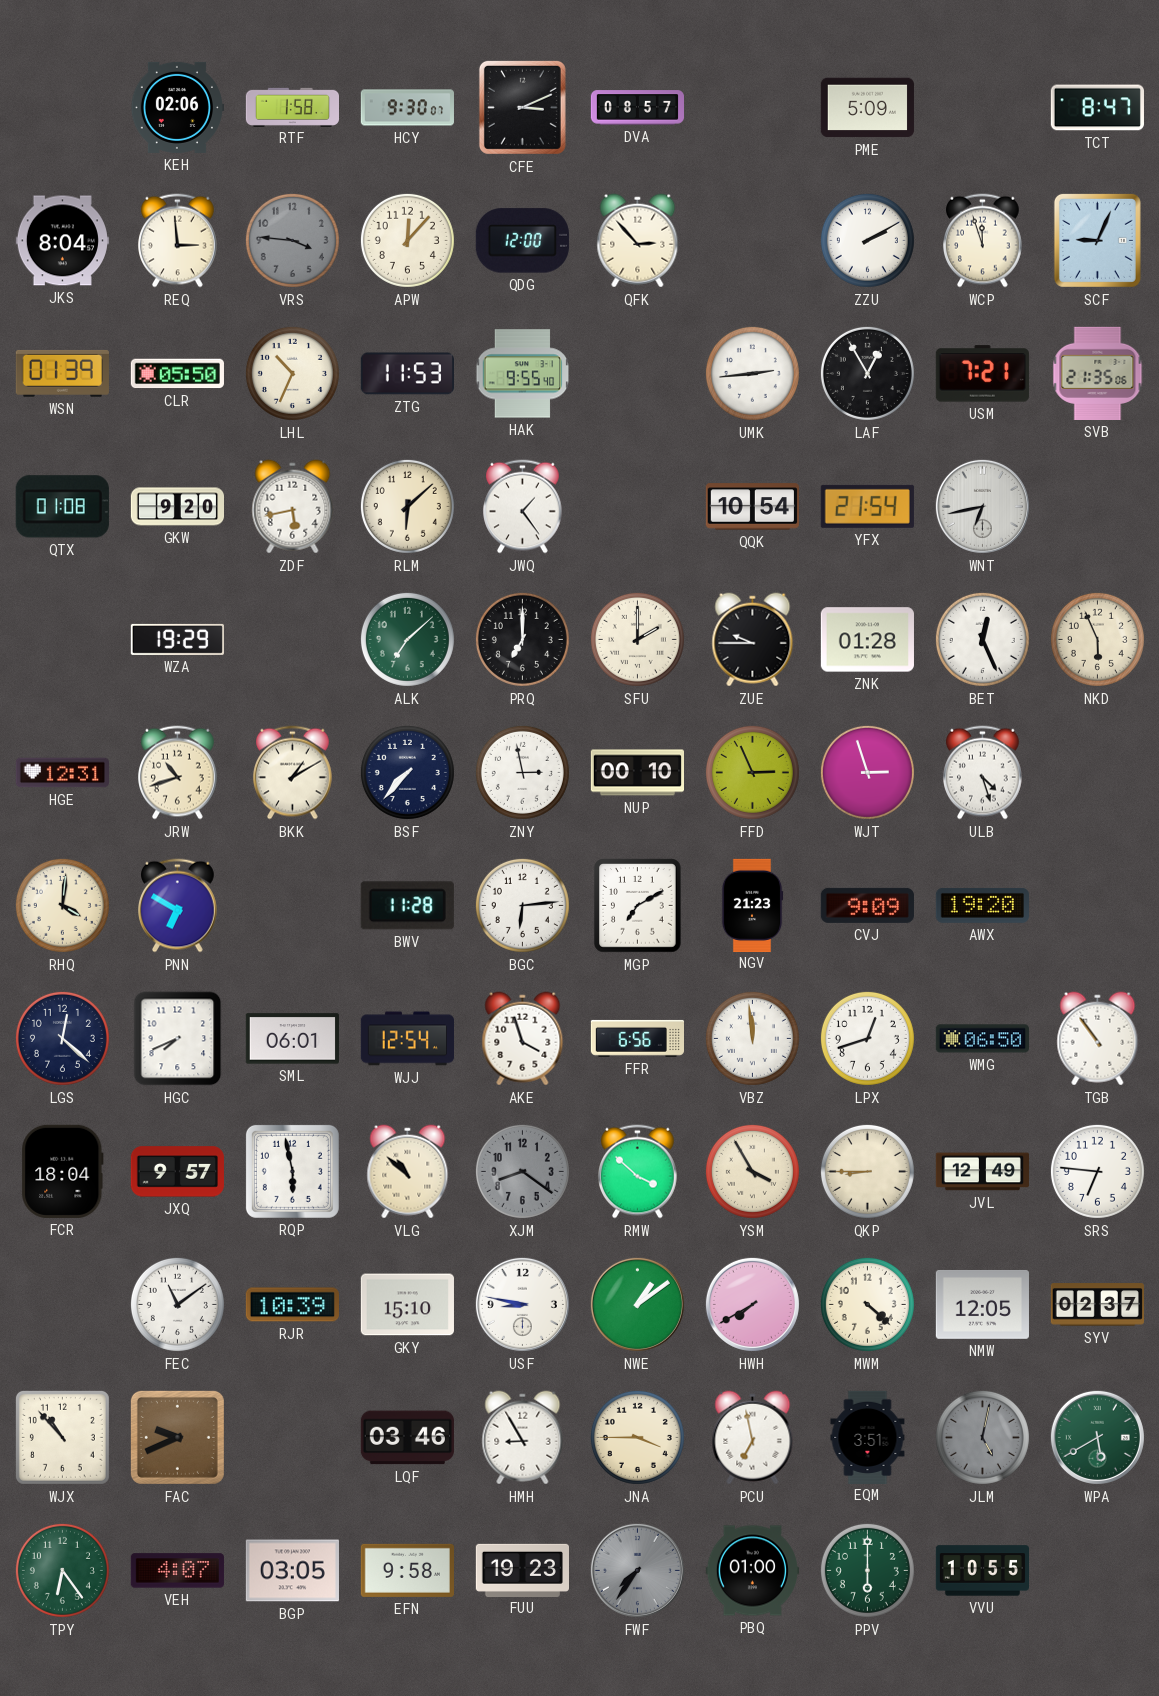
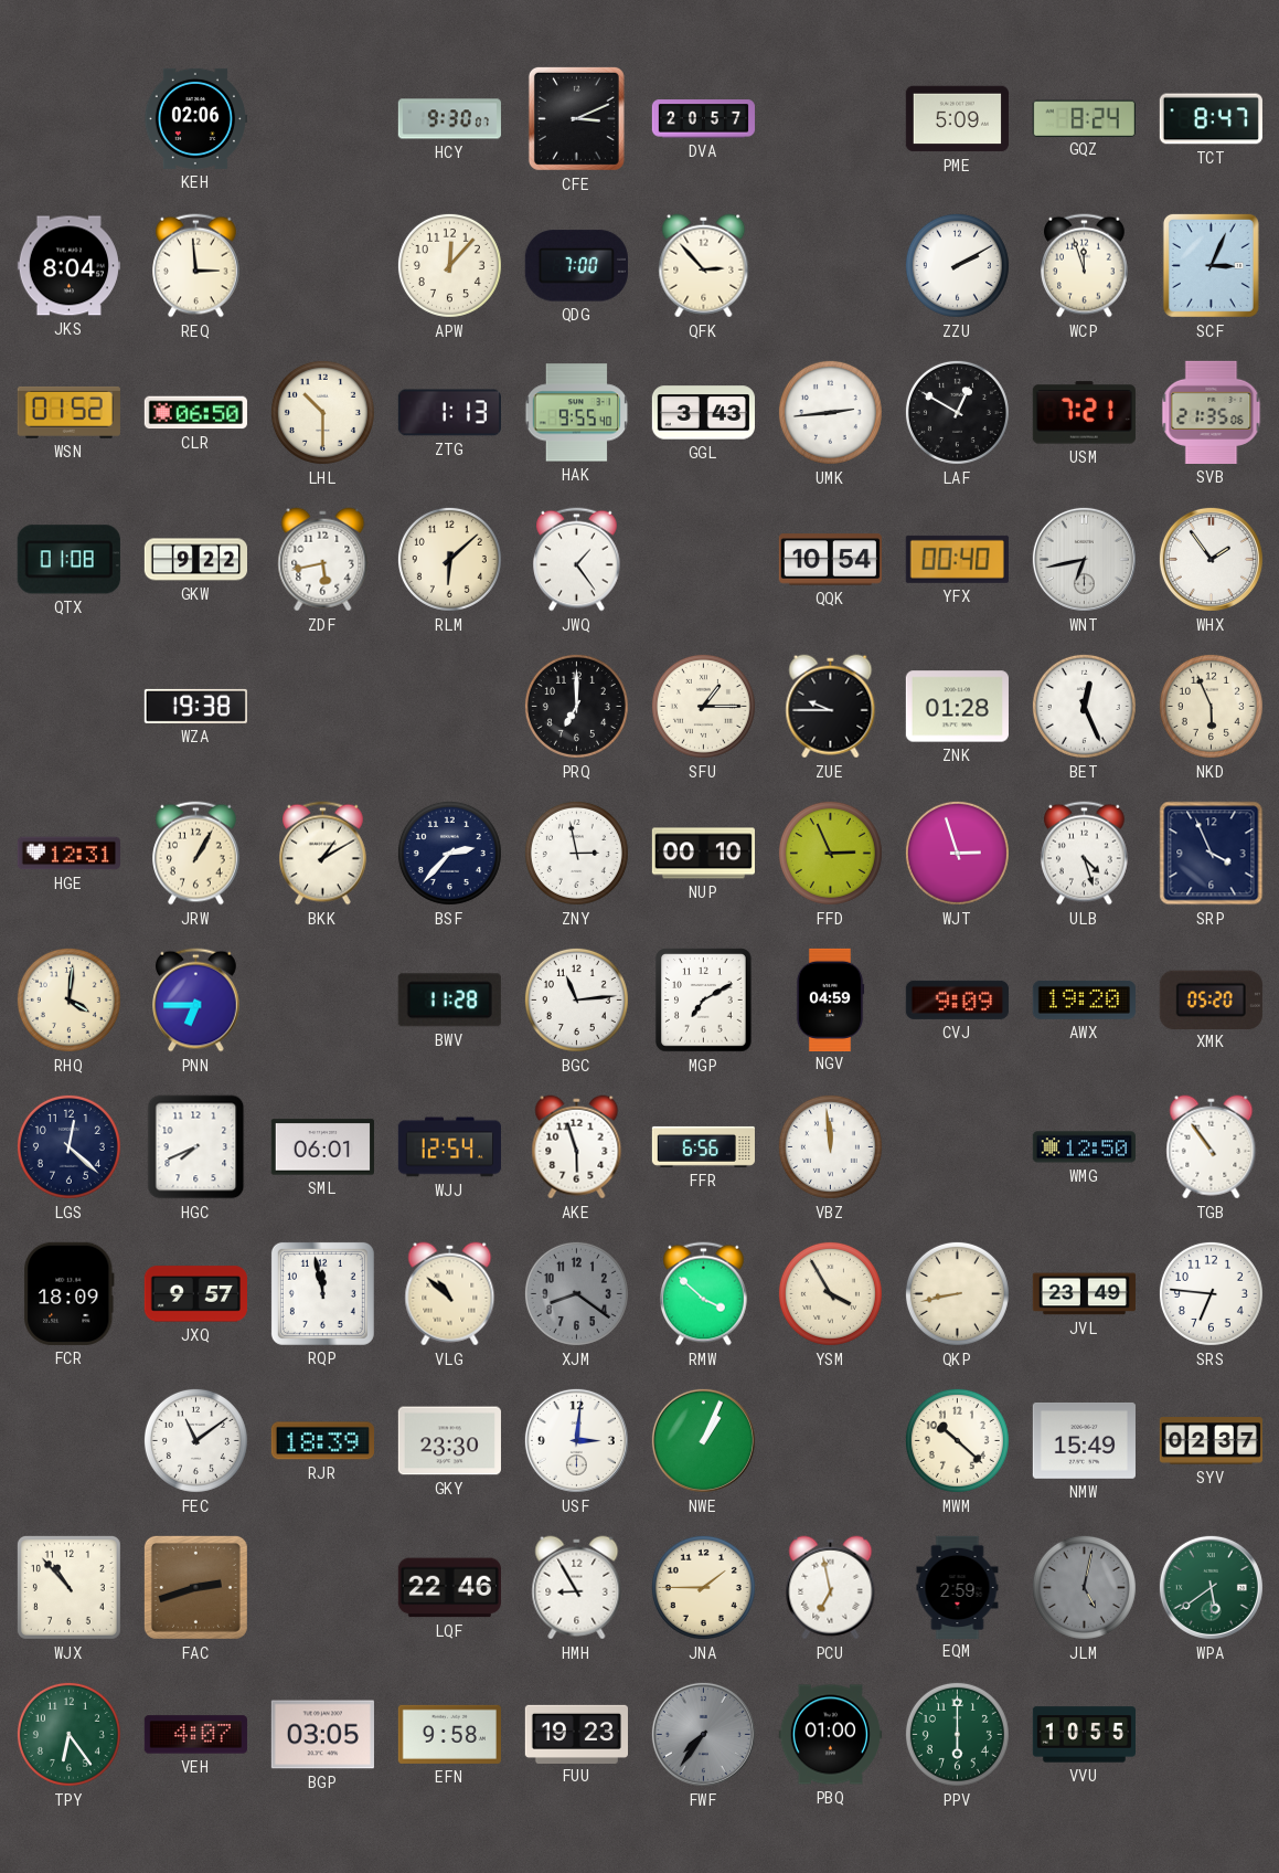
RTF: 1:58 -> none
DVA: 08:57 -> 20:57
GQZ: none -> 8:24
VRS: 3:46 -> none
QDG: 12:00 -> 7:00
SCF: 9:04 -> 3:04
WSN: 01:39 -> 01:52
CLR: 05:50 -> 06:50
LHL: 10:34 -> 10:30
ZTG: 11:53 -> 1:13
GGL: none -> 3:43
LAF: 12:55 -> 12:50
GKW: 9:20 -> 9:22
YFX: 21:54 -> 00:40
WHX: none -> 1:54
WZA: 19:29 -> 19:38
ALK: 7:08 -> none
SFU: 2:00 -> 1:15
JRW: 10:42 -> 1:05
BSF: 7:37 -> 2:37
SRP: none -> 3:56
PNN: 6:50 -> 6:45
BGC: 6:14 -> 11:14
NGV: 21:23 -> 04:59
XMK: none -> 05:20
AKE: 3:57 -> 5:57
LPX: 12:42 -> none
WMG: 06:50 -> 12:50
FCR: 18:04 -> 18:09
RQP: 5:58 -> 11:58
QKP: 8:45 -> 8:43
JVL: 12:49 -> 23:49
RJR: 10:39 -> 18:39
GKY: 15:10 -> 23:30
USF: 8:47 -> 3:01
NWE: 1:09 -> 1:04
HWH: 7:40 -> none
MWM: 4:22 -> 10:22
NMW: 12:05 -> 15:49
FAC: 9:41 -> 2:42
LQF: 03:46 -> 22:46
JNA: 3:45 -> 1:45
EQM: 3:51 -> 2:59
WPA: 5:40 -> 5:39
